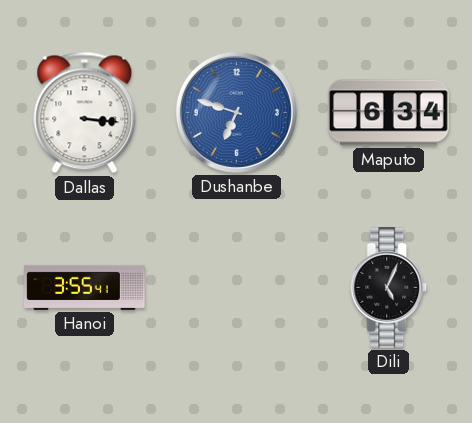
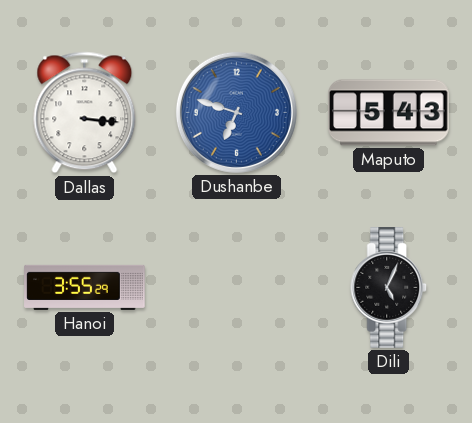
Maputo: 6:34 -> 5:43
Hanoi: 3:55:41 -> 3:55:29
